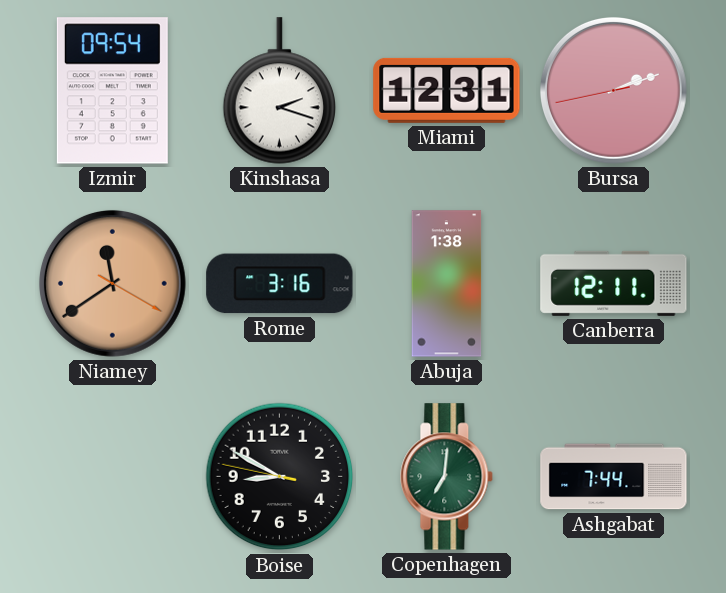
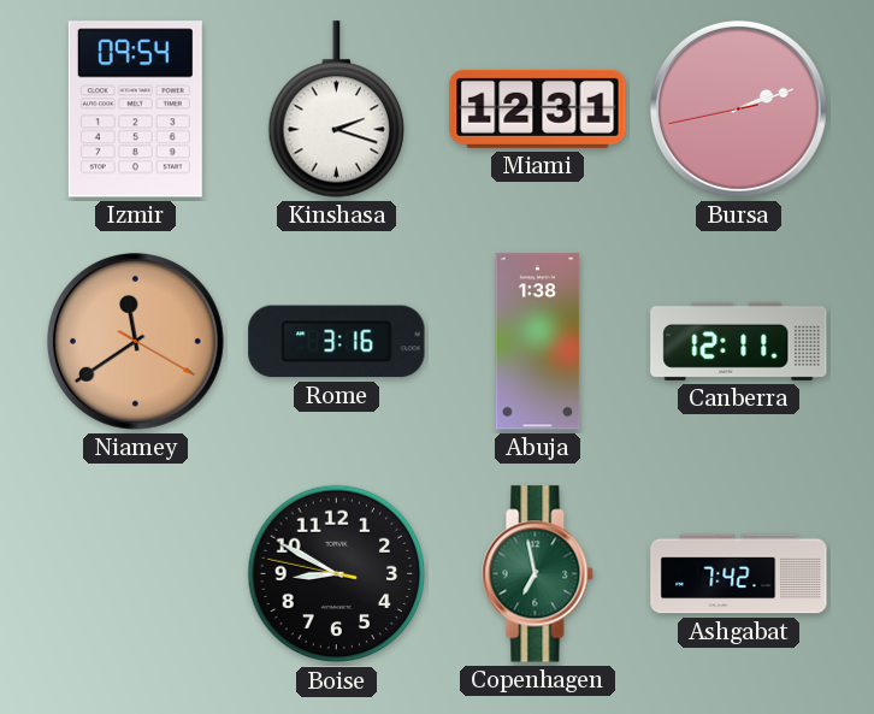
Copenhagen: 7:01 -> 6:58
Ashgabat: 7:44 -> 7:42
